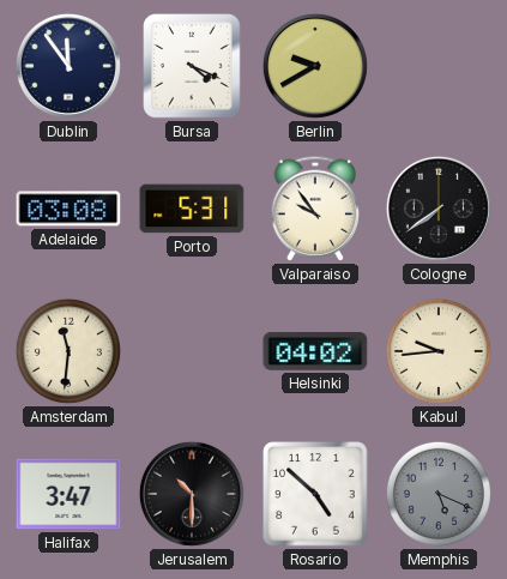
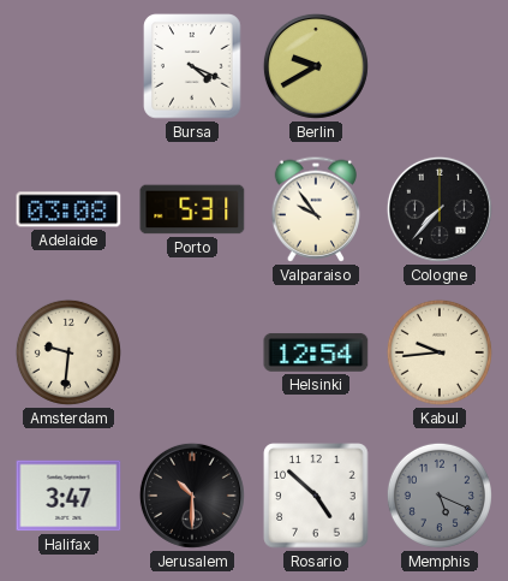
Dublin: 11:54 -> none
Cologne: 7:39 -> 7:37
Amsterdam: 11:31 -> 9:31
Helsinki: 04:02 -> 12:54
